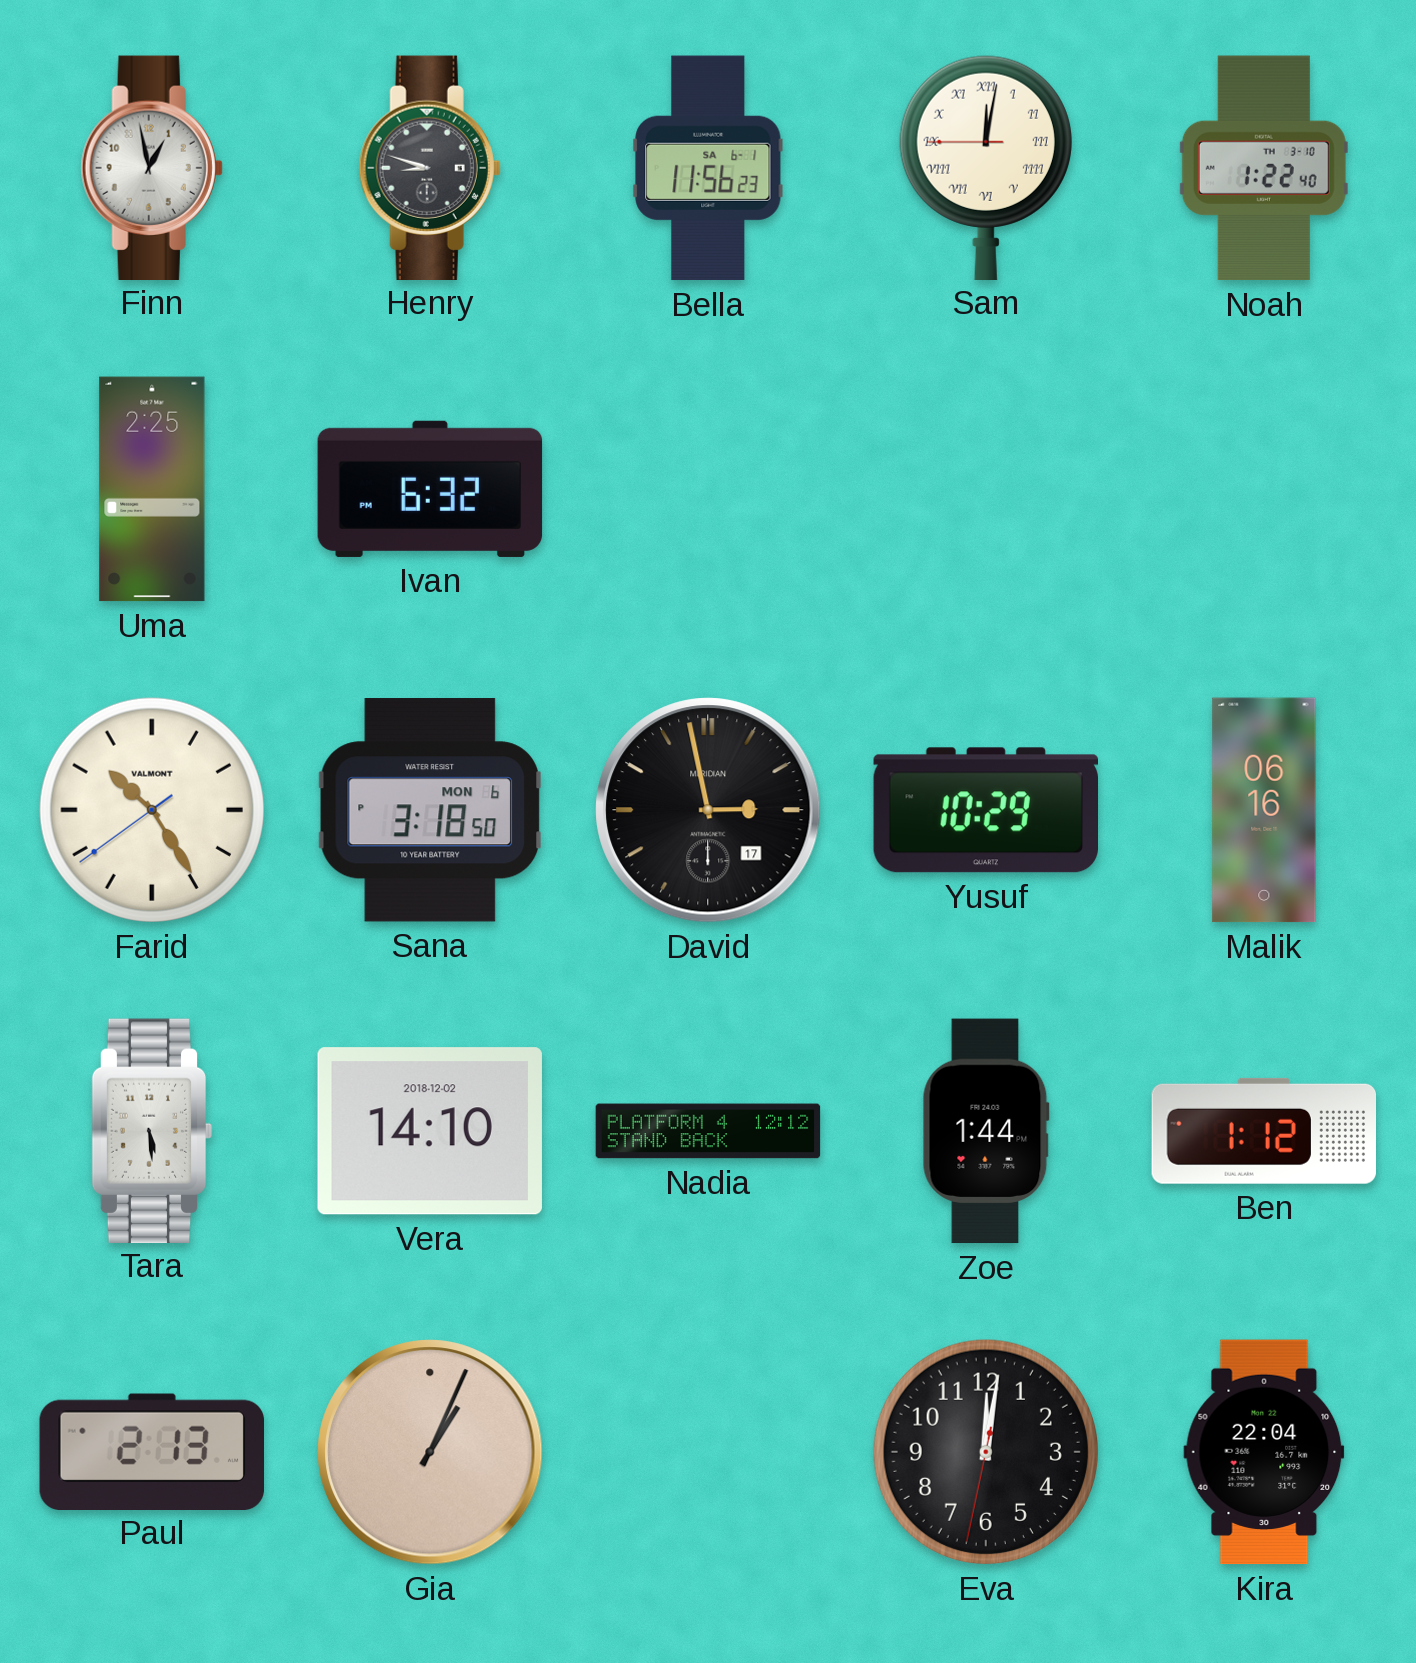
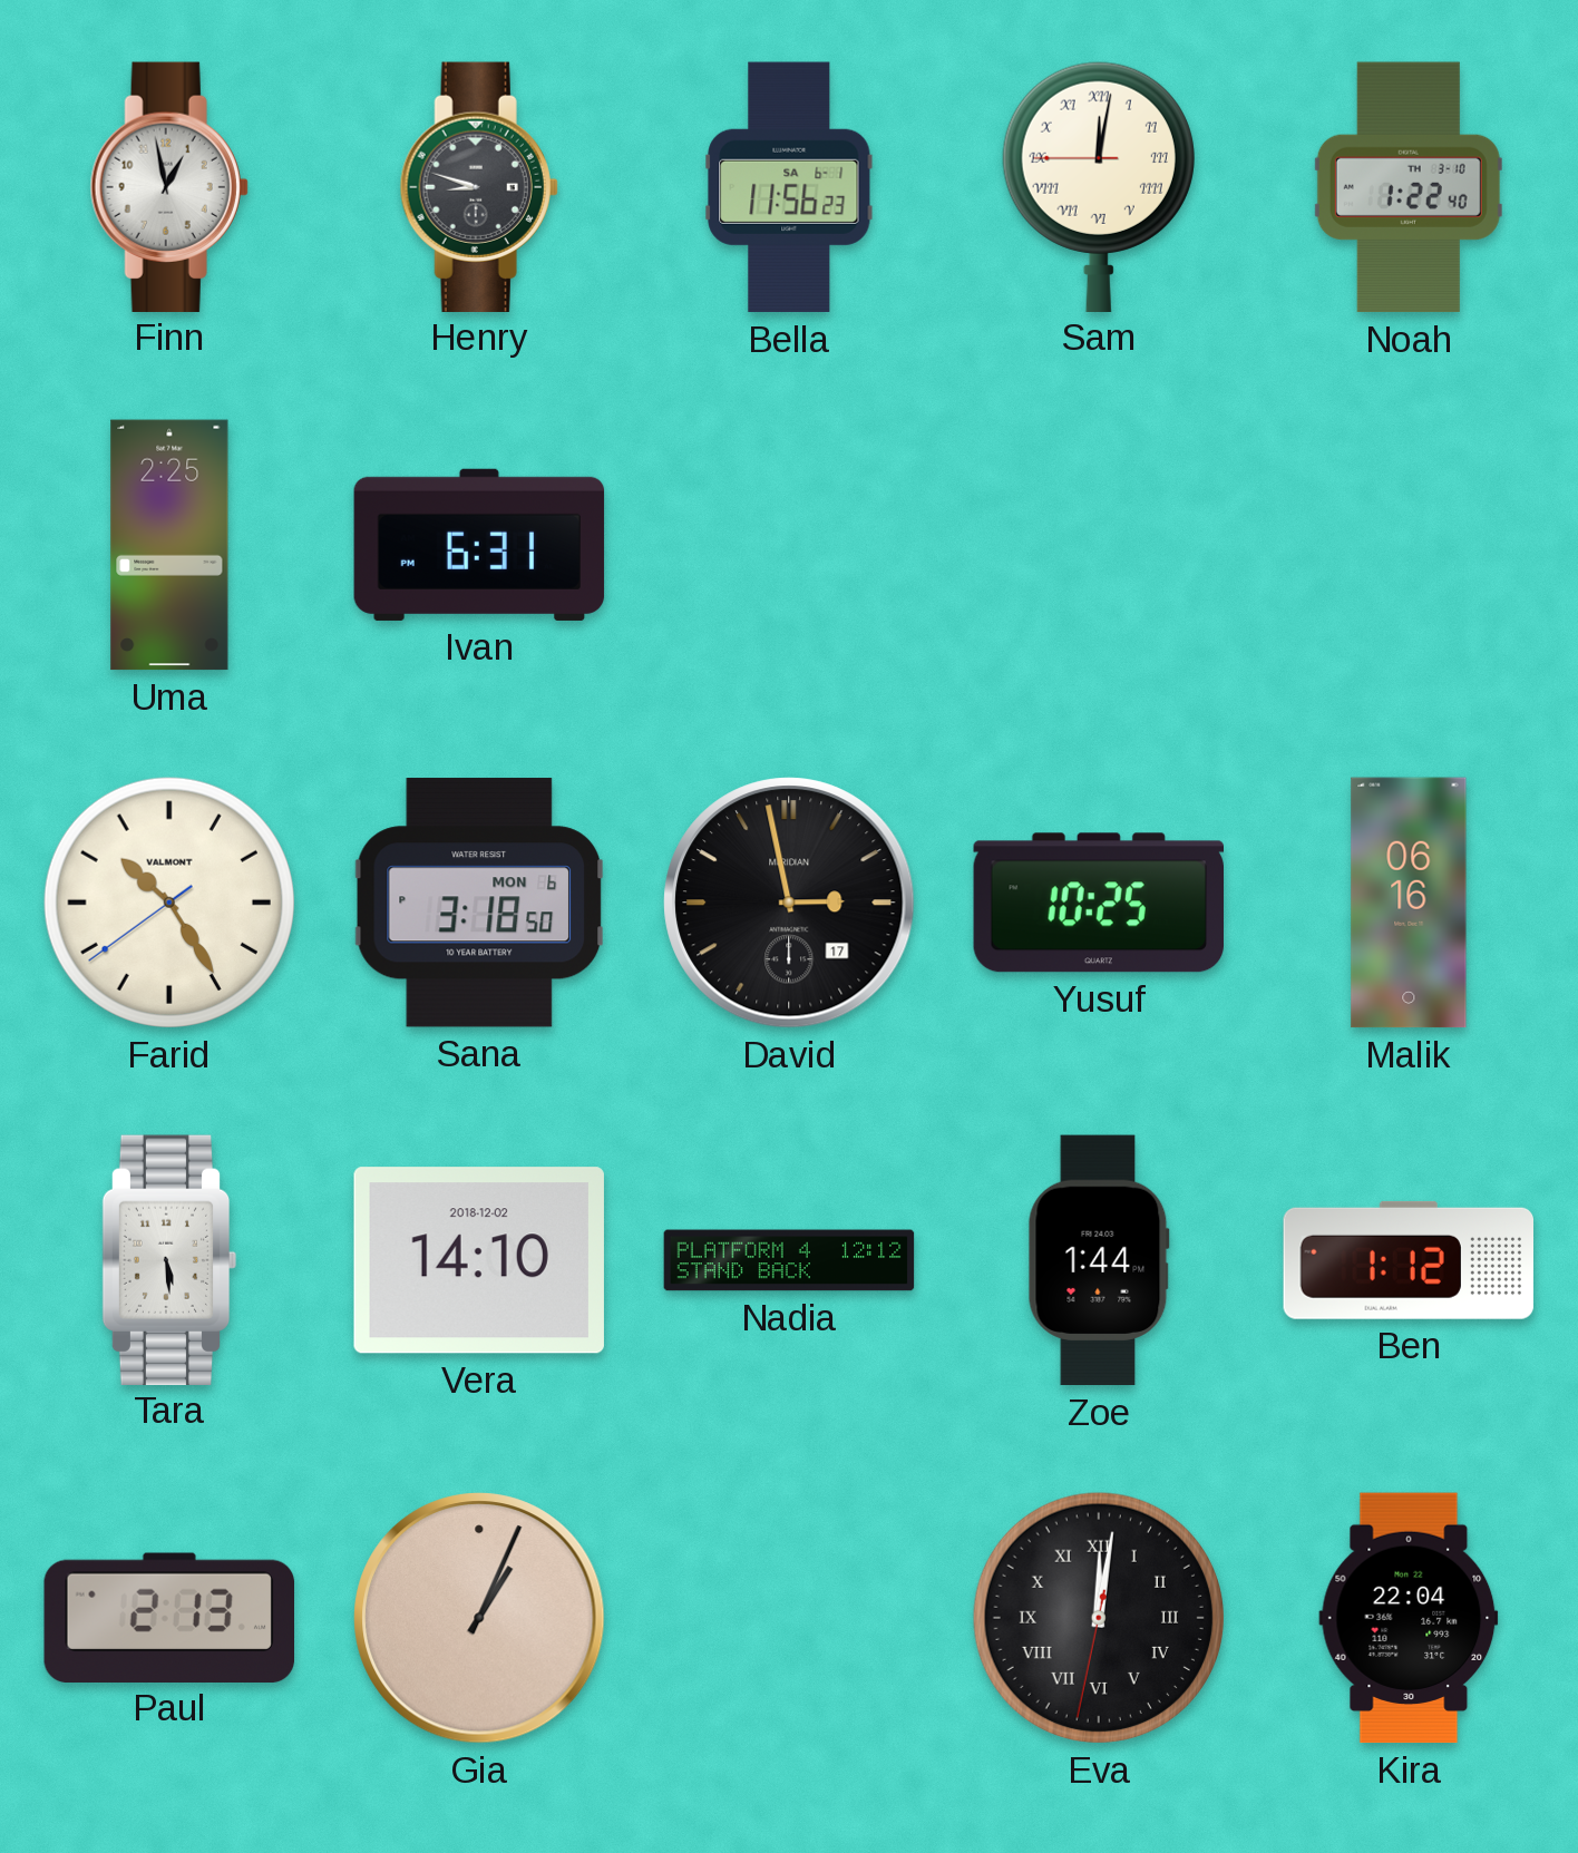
Ivan: 6:32 -> 6:31
Yusuf: 10:29 -> 10:25
Eva numerals: Arabic -> Roman
